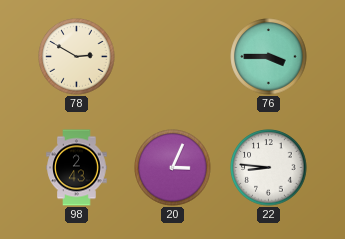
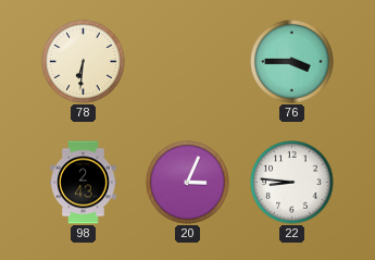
78: 2:50 -> 6:31
